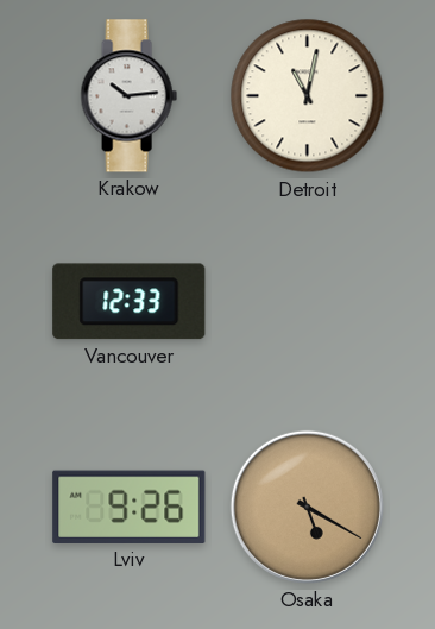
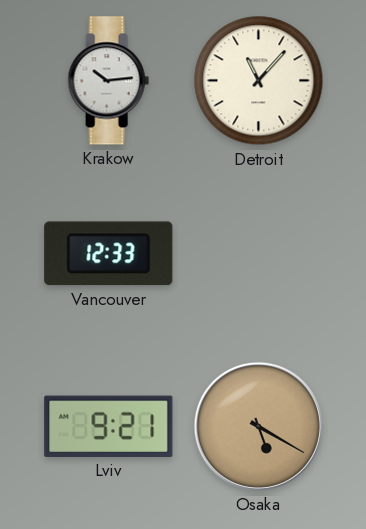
Detroit: 11:02 -> 11:07
Lviv: 9:26 -> 9:21
